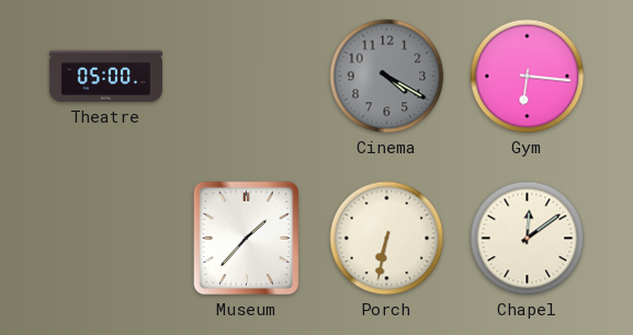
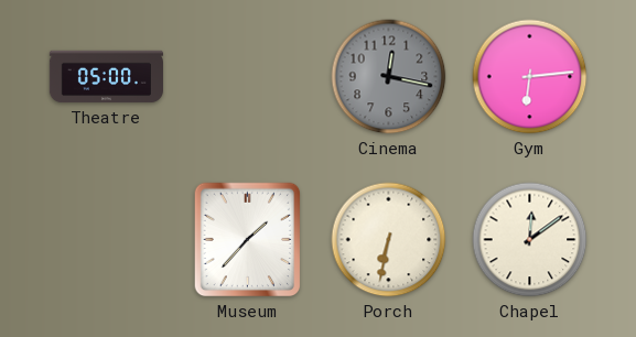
Cinema: 4:20 -> 12:17
Gym: 6:16 -> 6:14
